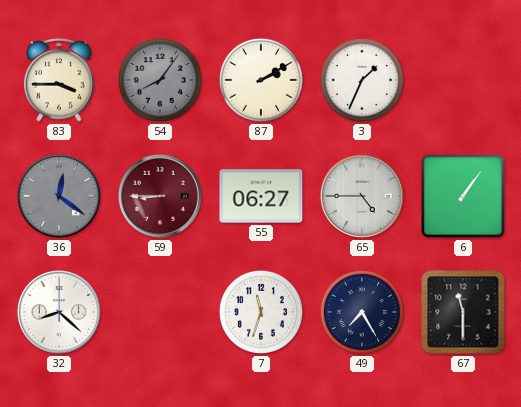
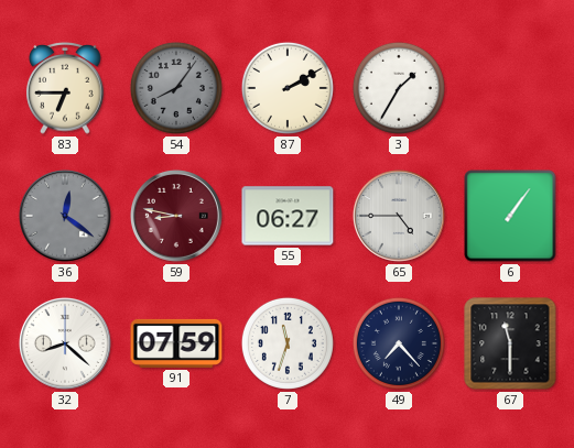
83: 3:45 -> 6:45
3: 1:34 -> 1:35
59: 8:45 -> 8:47
91: none -> 07:59
49: 7:25 -> 7:23
